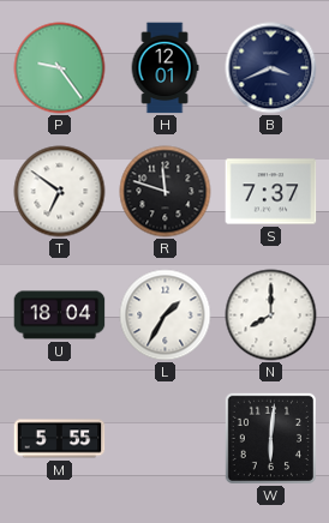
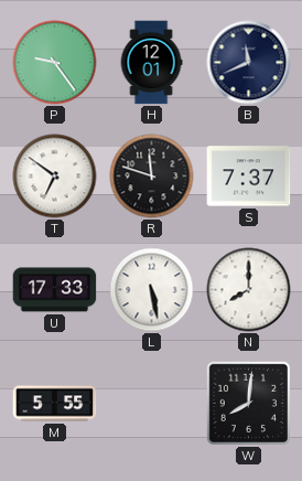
B: 3:41 -> 11:41
U: 18:04 -> 17:33
L: 1:35 -> 5:28
W: 6:01 -> 8:01
